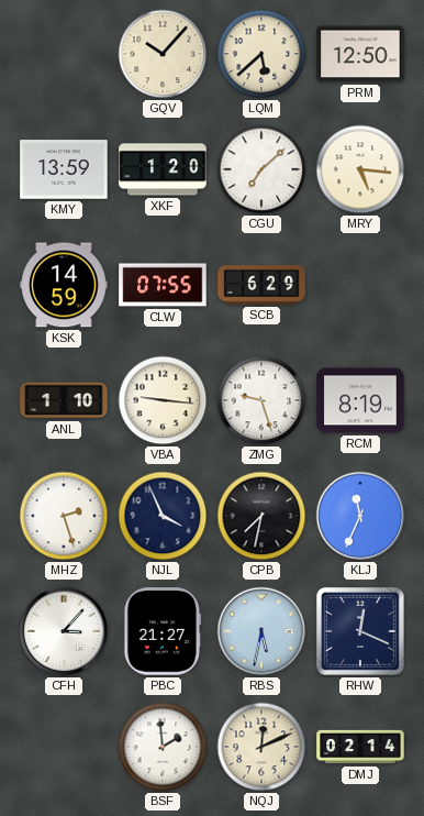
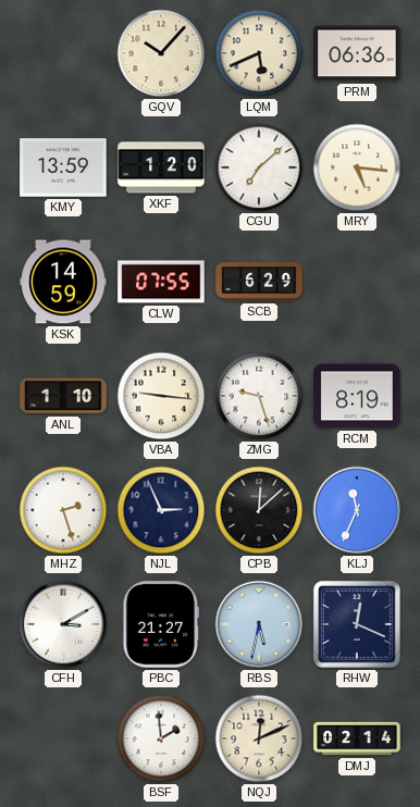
LQM: 5:38 -> 5:41
PRM: 12:50 -> 06:36
NJL: 3:56 -> 2:56
CPB: 7:32 -> 12:08
CFH: 3:07 -> 3:10
